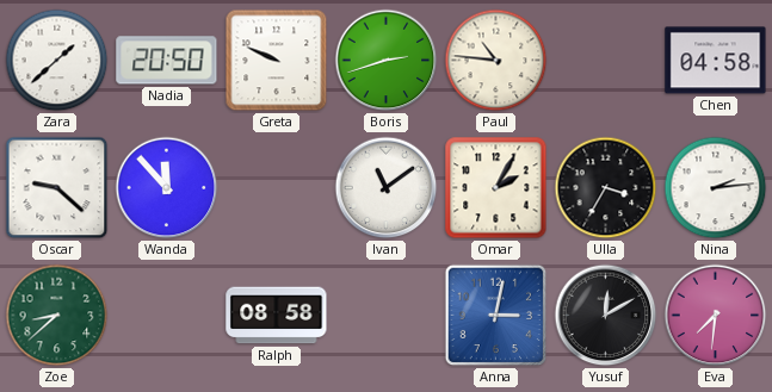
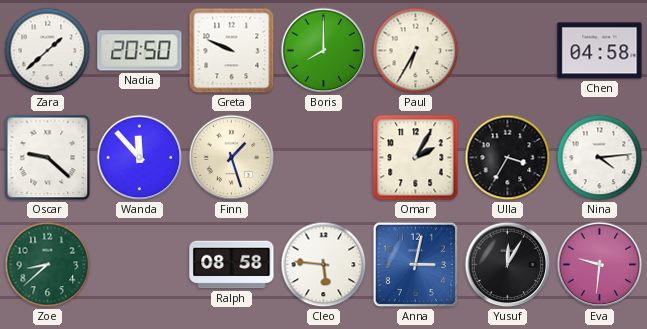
Boris: 2:42 -> 8:00
Paul: 10:46 -> 6:35
Finn: none -> 1:27
Ivan: 11:09 -> none
Nina: 2:14 -> 4:14
Cleo: none -> 5:46
Yusuf: 12:10 -> 12:05
Eva: 7:31 -> 9:31
